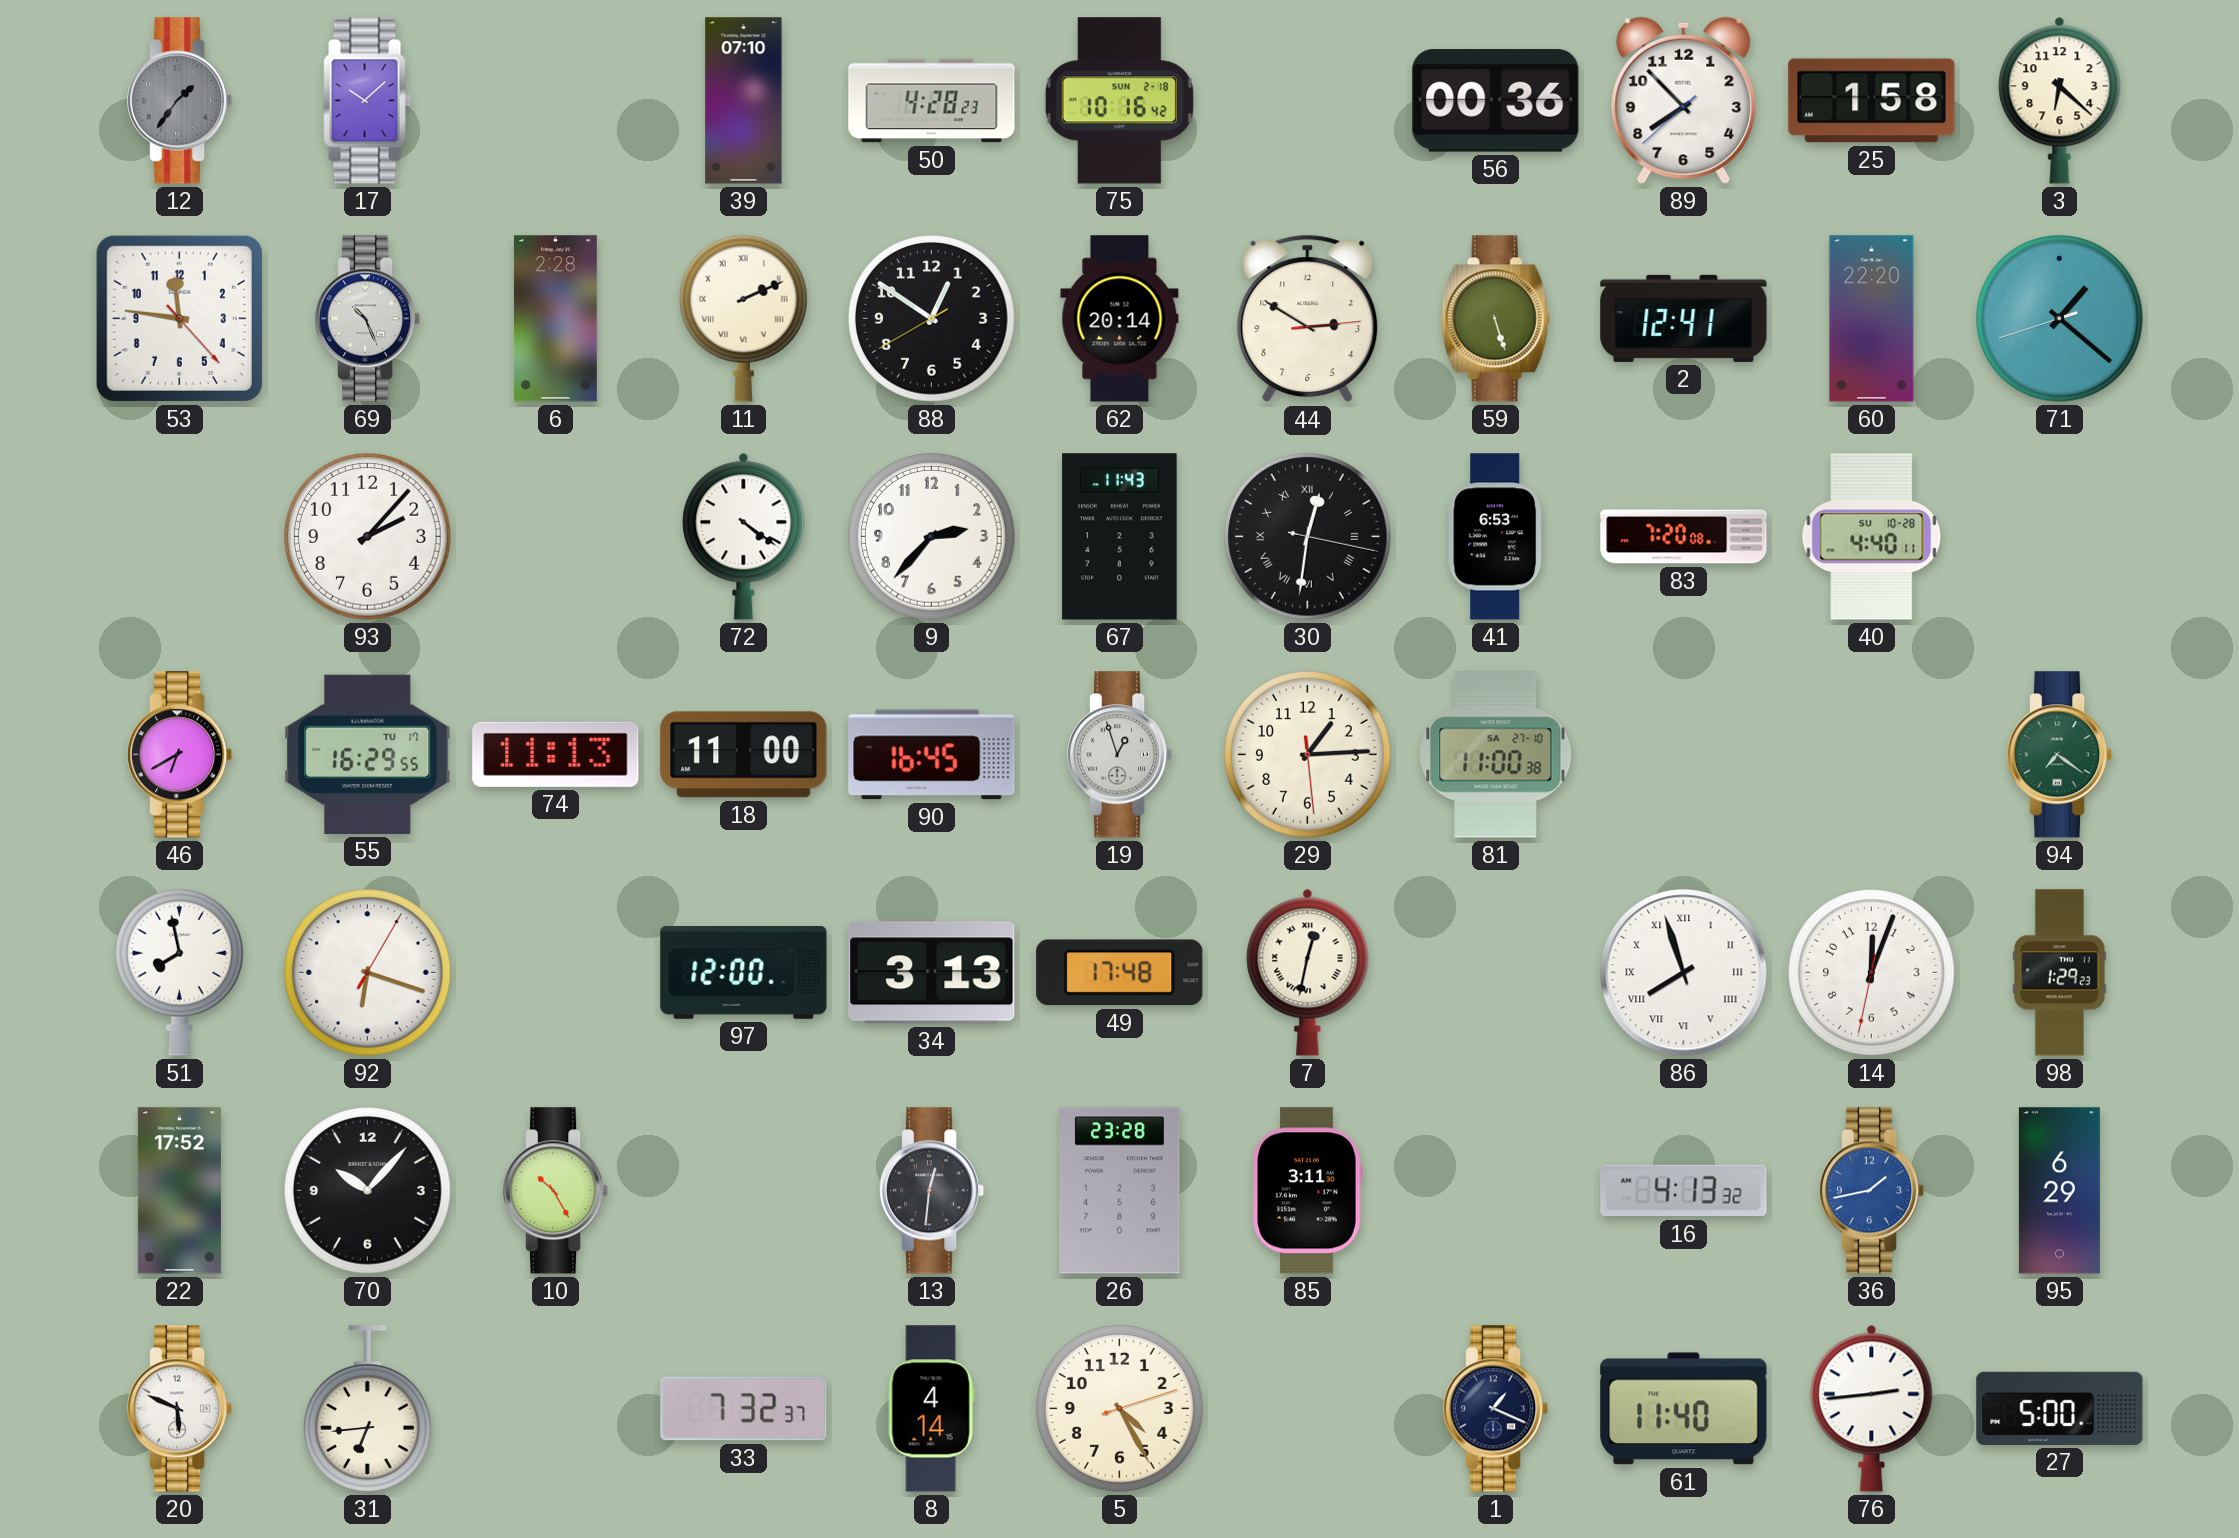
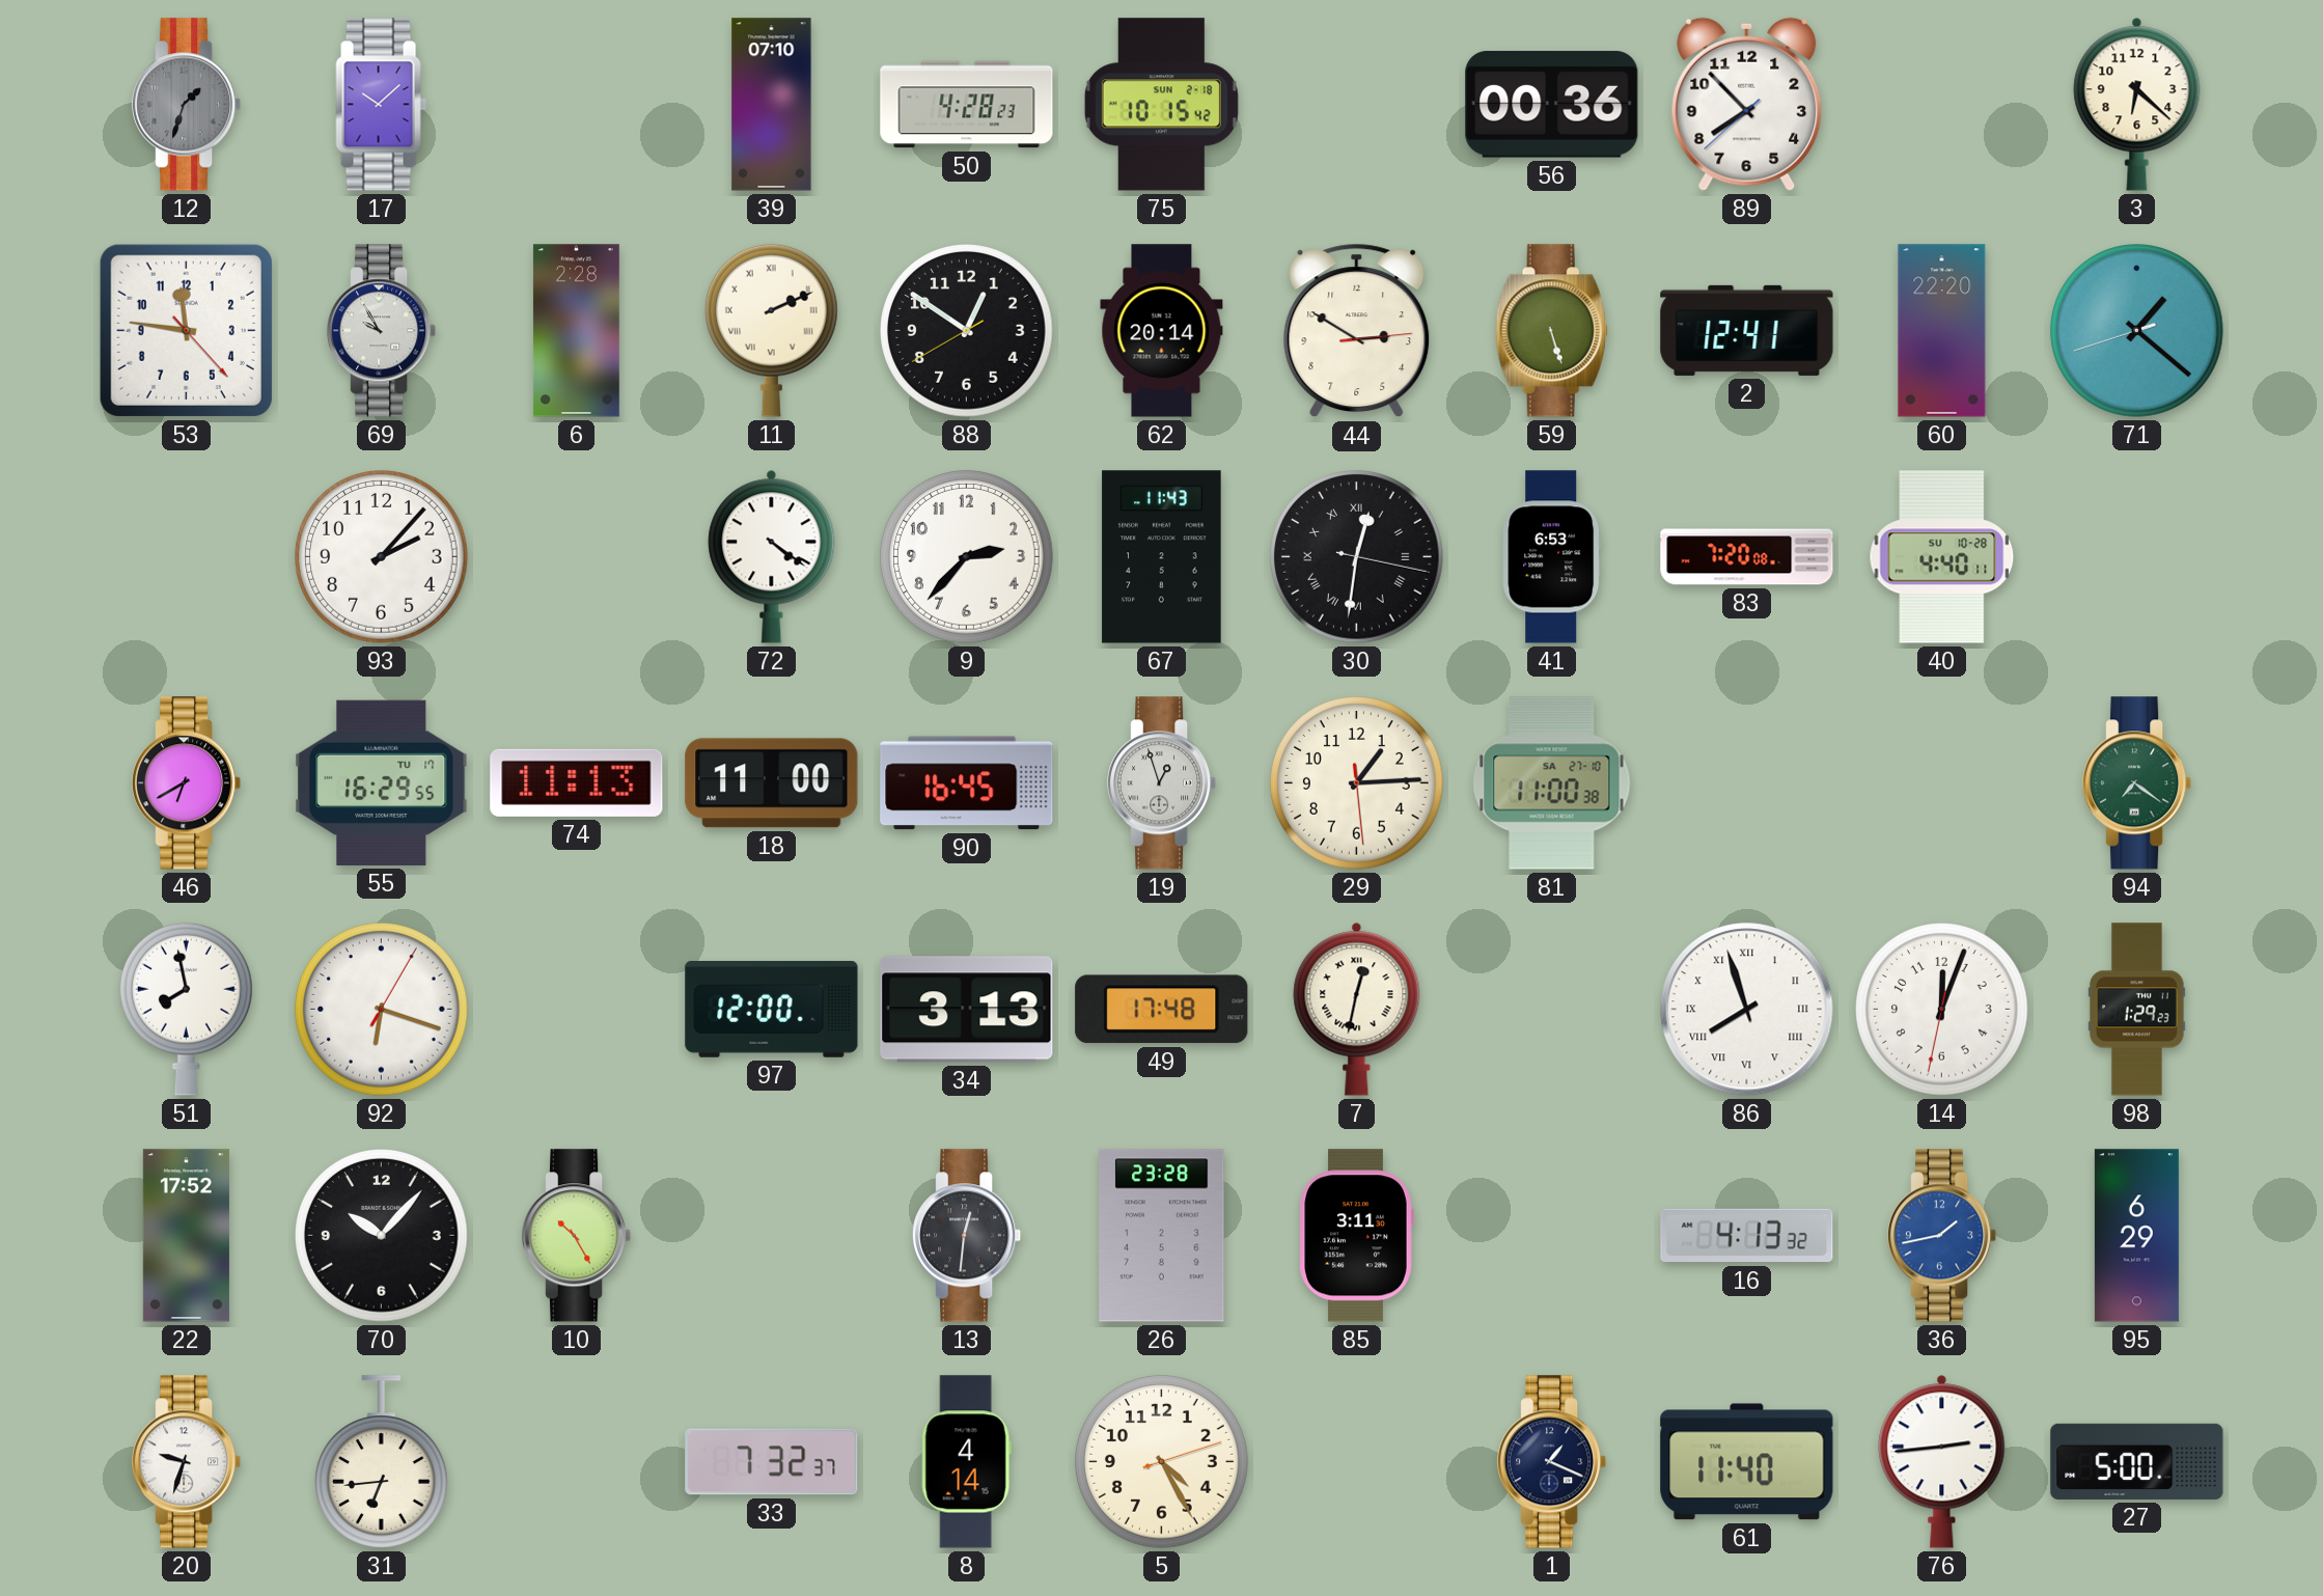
12: 1:36 -> 1:33
75: 10:16 -> 10:15
25: 1:58 -> none
69: 10:26 -> 9:55
20: 5:49 -> 9:33
